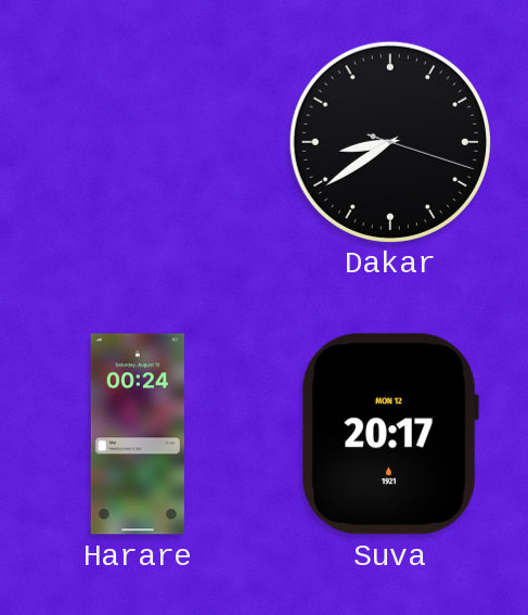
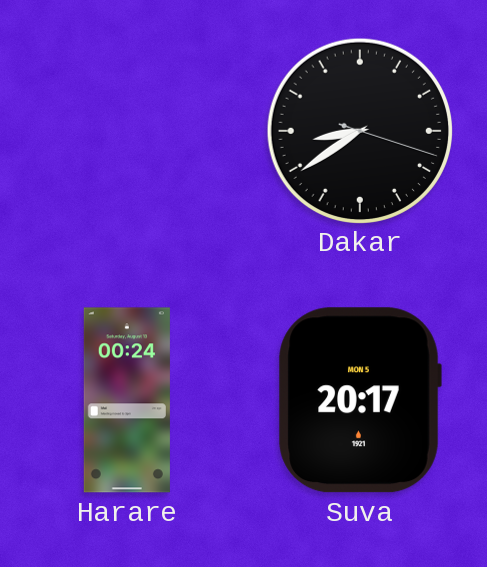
Suva date: MON 12 -> MON 5
